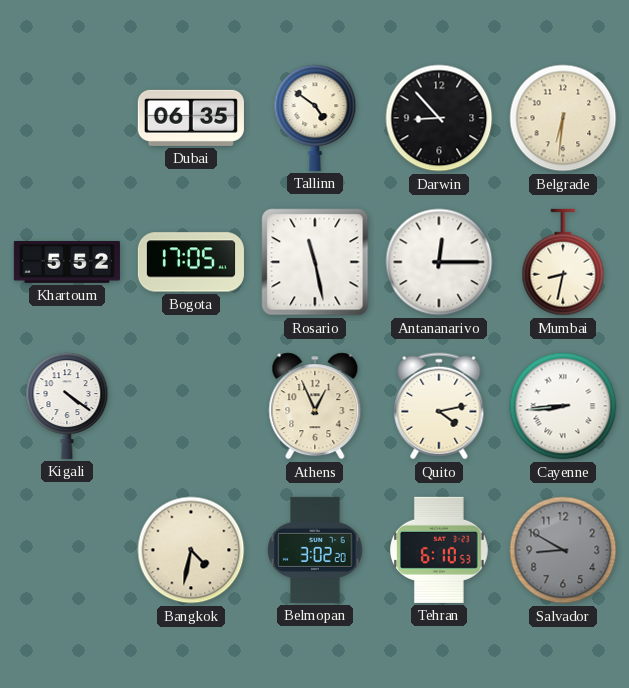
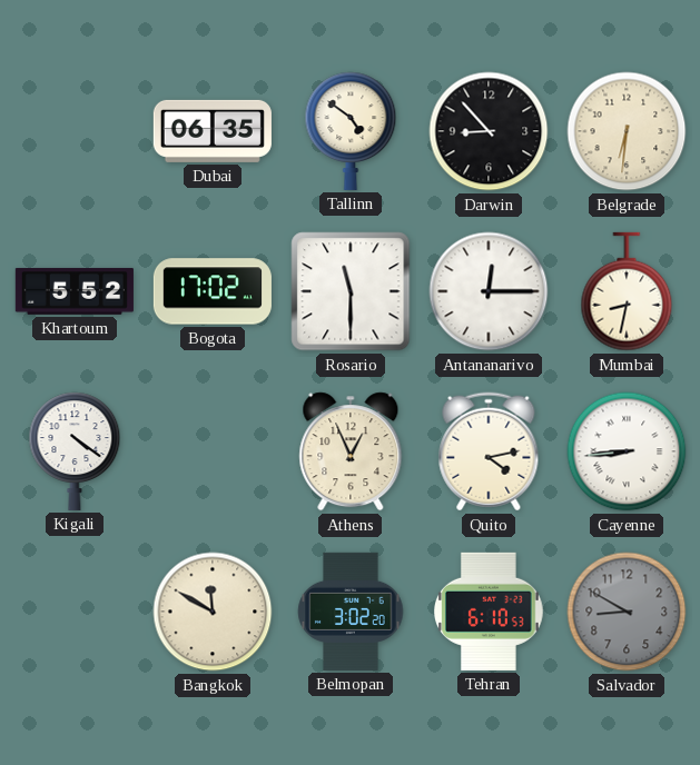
Bogota: 17:05 -> 17:02
Rosario: 11:28 -> 11:30
Bangkok: 4:32 -> 11:50
